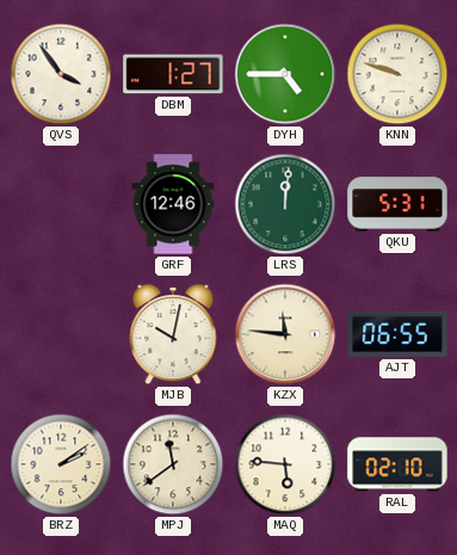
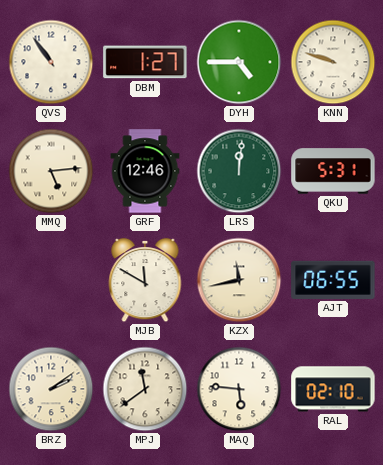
QVS: 3:54 -> 10:54
MMQ: none -> 5:14
MJB: 10:02 -> 11:50
KZX: 11:46 -> 11:43
